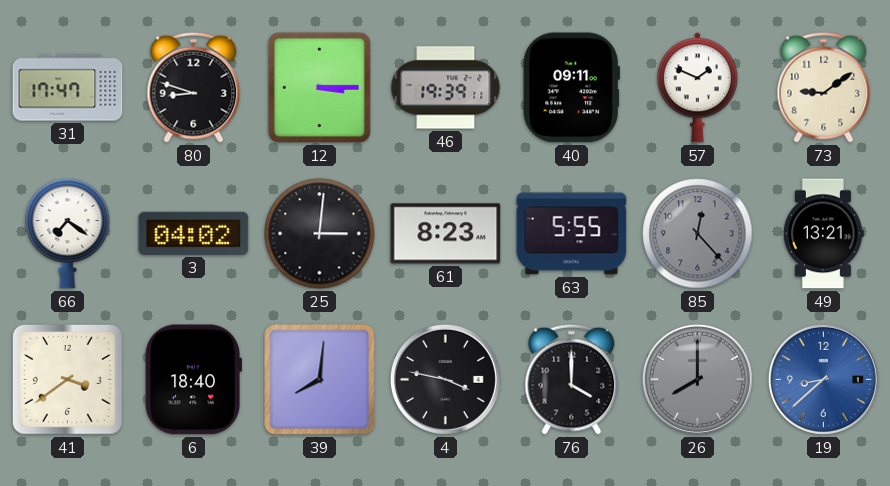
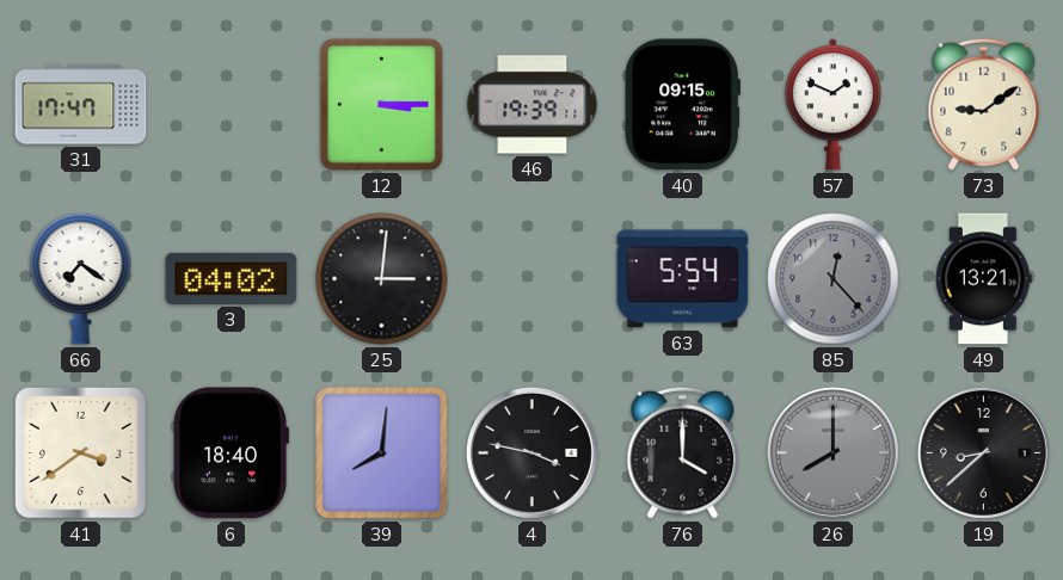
80: 8:48 -> none
40: 09:11 -> 09:15
61: 8:23 -> none
63: 5:55 -> 5:54
19 dial: blue -> black
